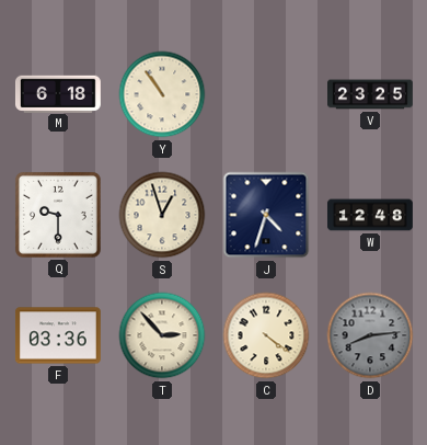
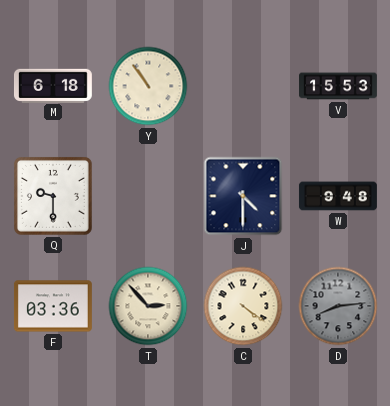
V: 23:25 -> 15:53
S: 12:57 -> none
J: 4:33 -> 4:30
W: 12:48 -> 9:48
